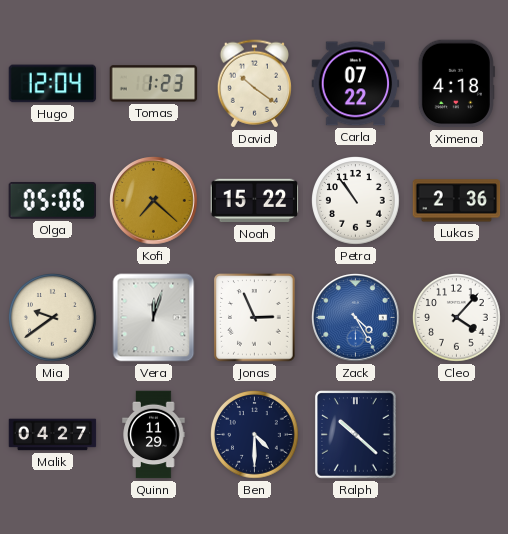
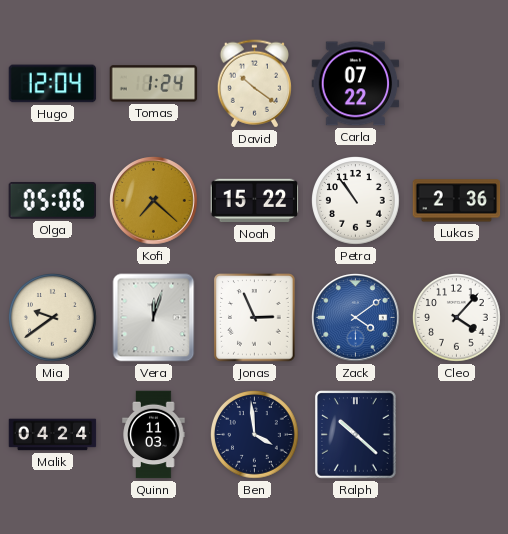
Tomas: 1:23 -> 1:24
Ximena: 4:18 -> none
Zack: 4:25 -> 4:09
Malik: 04:27 -> 04:24
Quinn: 11:29 -> 11:03
Ben: 4:30 -> 3:59
